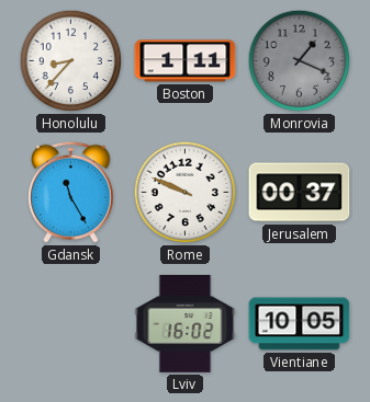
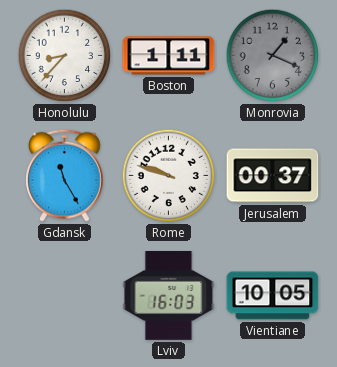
Rome: 9:49 -> 9:48
Lviv: 16:02 -> 16:03
